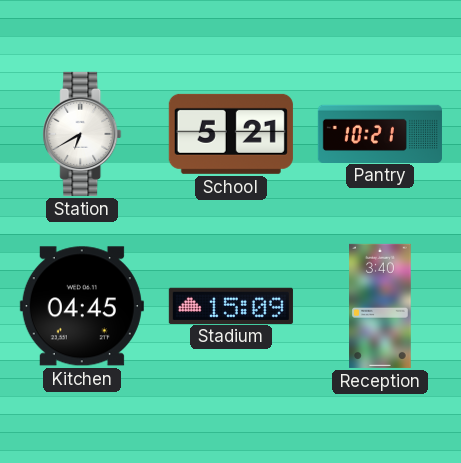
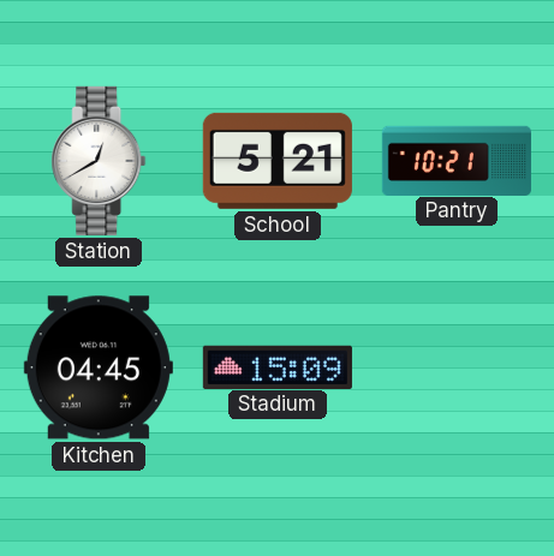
Station: 6:40 -> 12:40
Reception: 3:40 -> none
